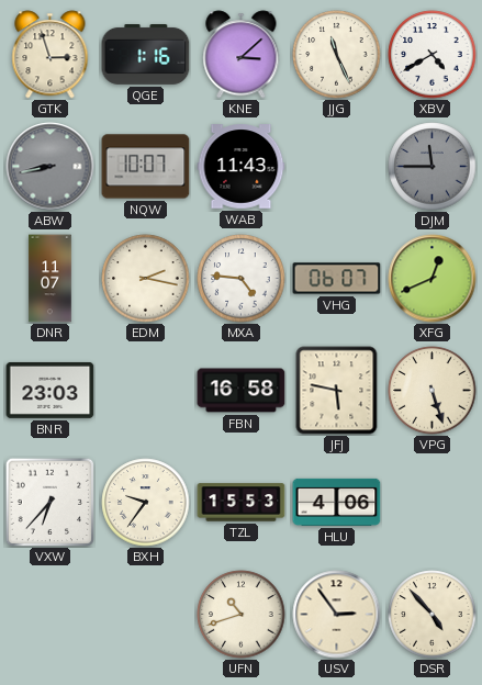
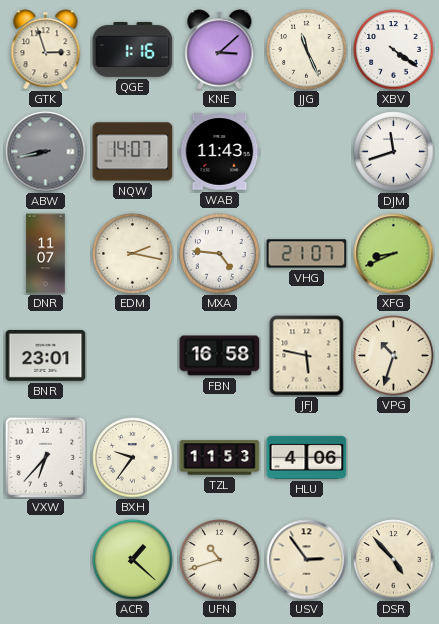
XBV: 4:40 -> 4:21
NQW: 10:07 -> 14:07
DJM: 11:45 -> 11:42
DJM dial: grey -> white
VHG: 06:07 -> 21:07
XFG: 12:41 -> 8:41
BNR: 23:03 -> 23:01
VPG: 5:27 -> 10:33
TZL: 15:53 -> 11:53
ACR: none -> 1:22
